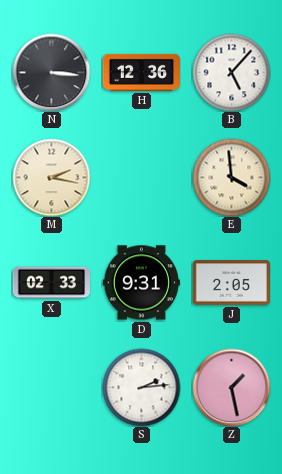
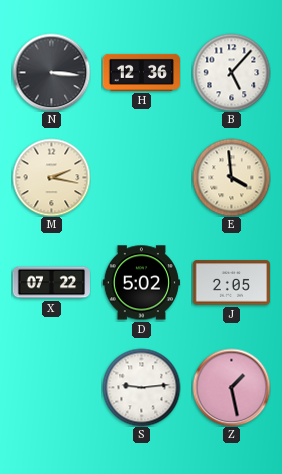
X: 02:33 -> 07:22
D: 9:31 -> 5:02
S: 2:14 -> 9:14
